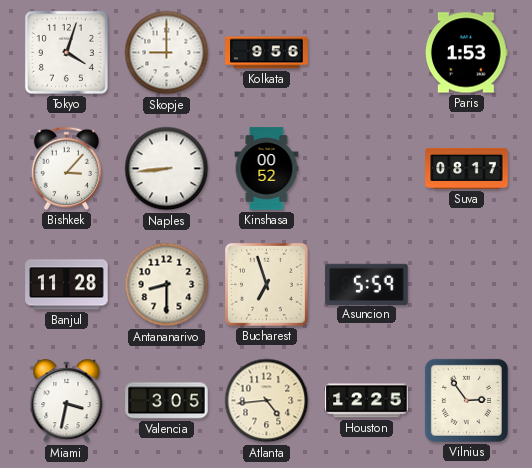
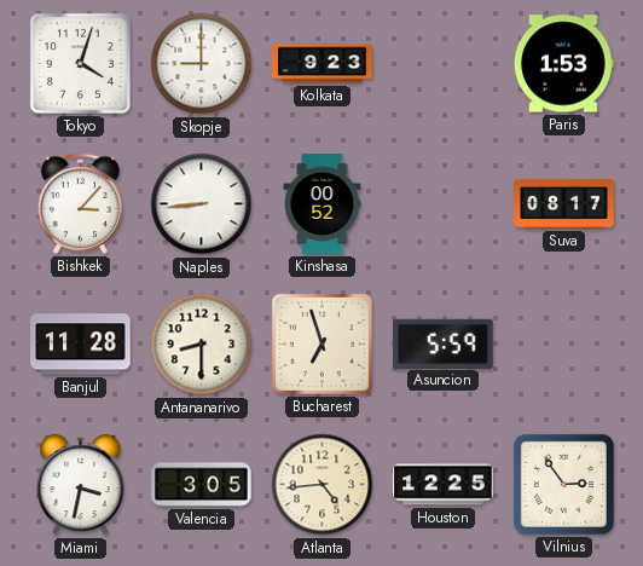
Kolkata: 9:56 -> 9:23
